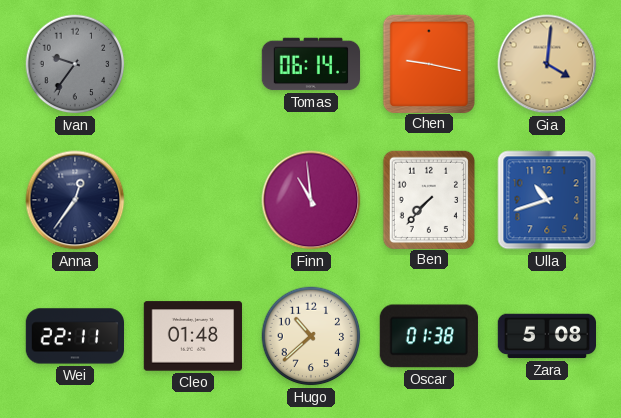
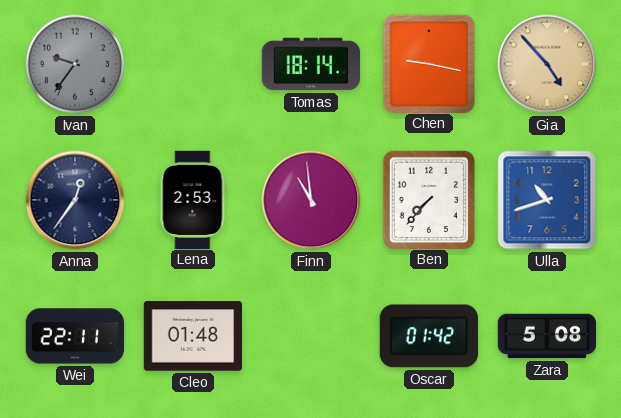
Tomas: 06:14 -> 18:14
Gia: 4:01 -> 4:53
Lena: none -> 2:53
Hugo: 10:38 -> none
Oscar: 01:38 -> 01:42
